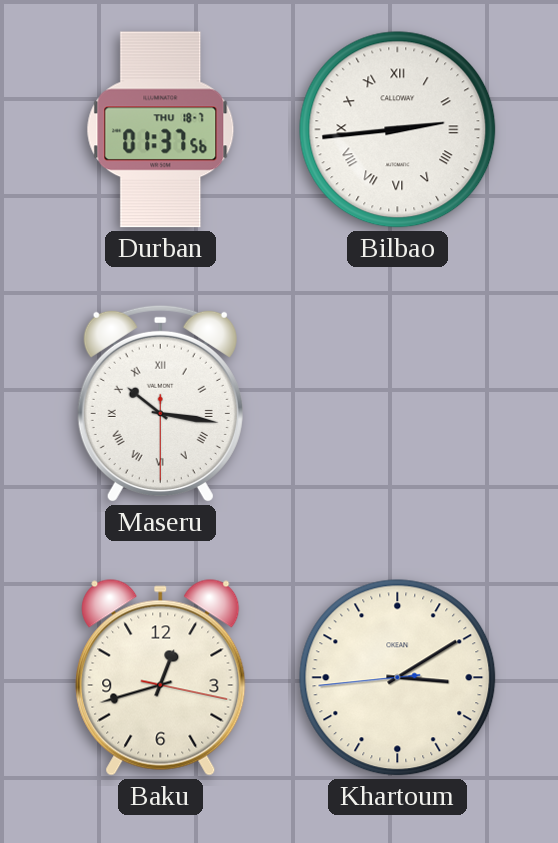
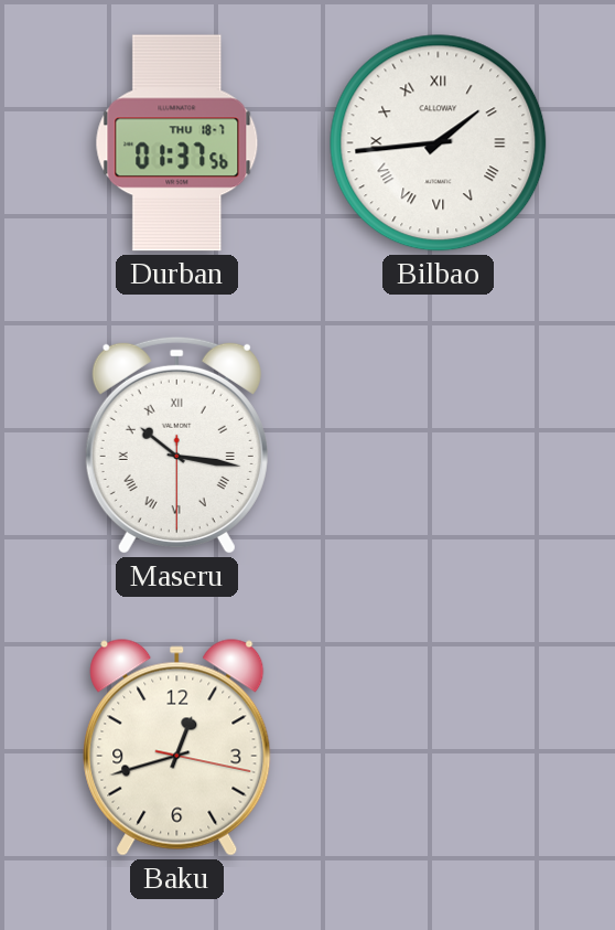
Bilbao: 2:44 -> 1:44
Khartoum: 3:09 -> none
